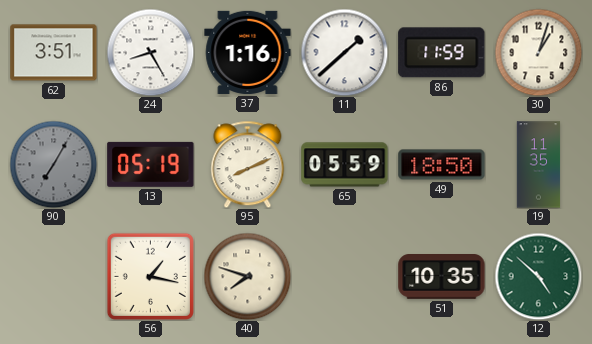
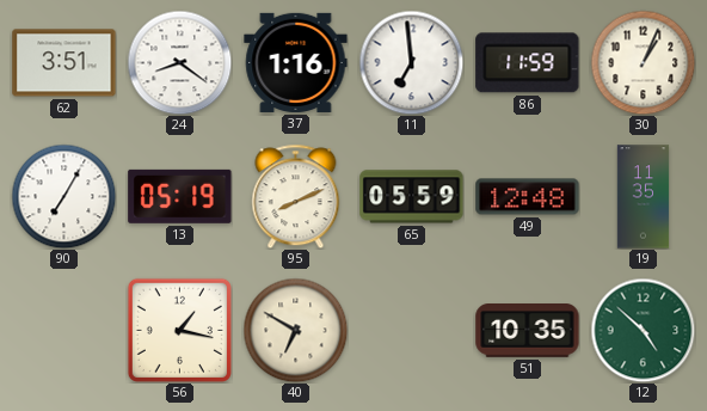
24: 8:25 -> 8:21
11: 1:38 -> 6:59
30: 1:03 -> 1:04
90 dial: grey -> white
49: 18:50 -> 12:48
40: 7:48 -> 6:50
